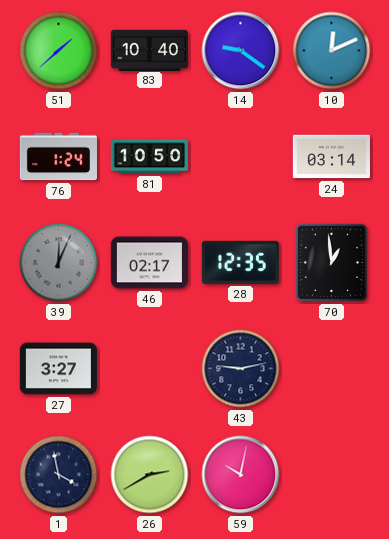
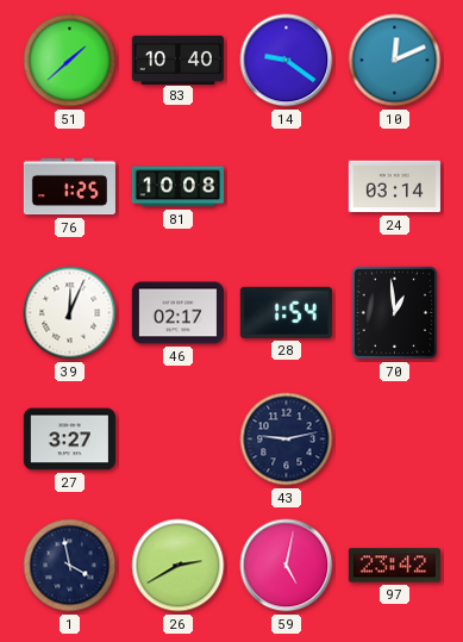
76: 1:24 -> 1:25
81: 10:50 -> 10:08
39 dial: grey -> white
28: 12:35 -> 1:54
59: 10:02 -> 5:02
97: none -> 23:42
